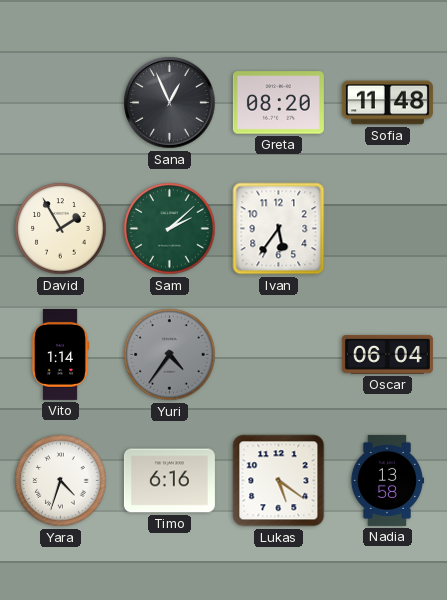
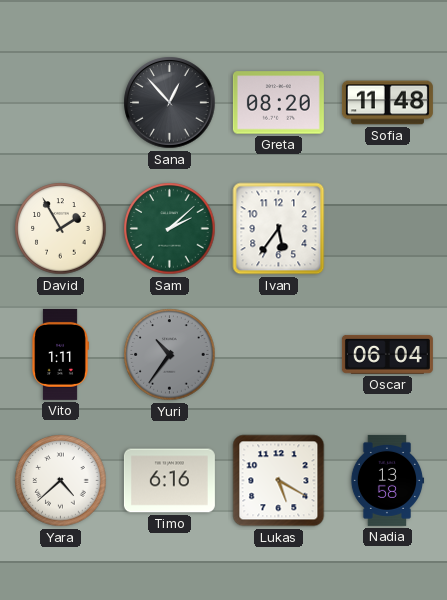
Sana: 12:56 -> 12:53
Vito: 1:14 -> 1:11
Yuri: 4:36 -> 10:36
Yara: 4:33 -> 4:38
Lukas: 5:21 -> 5:20
